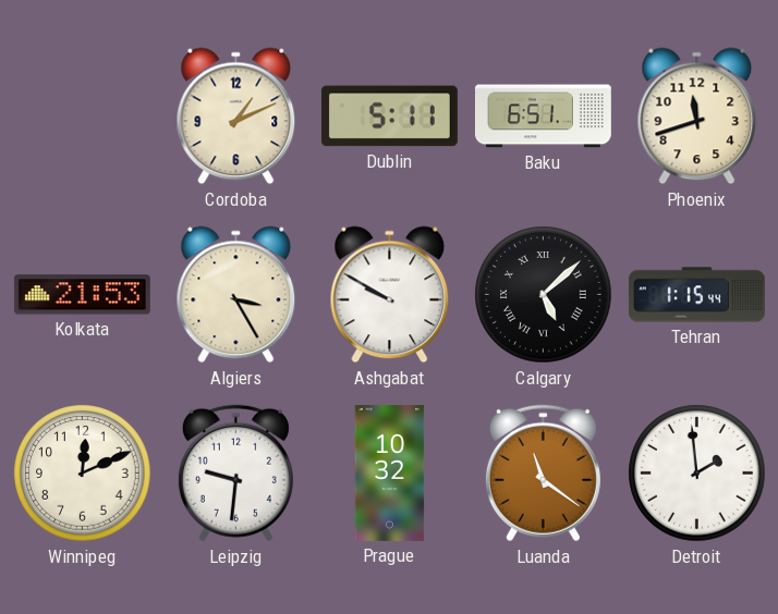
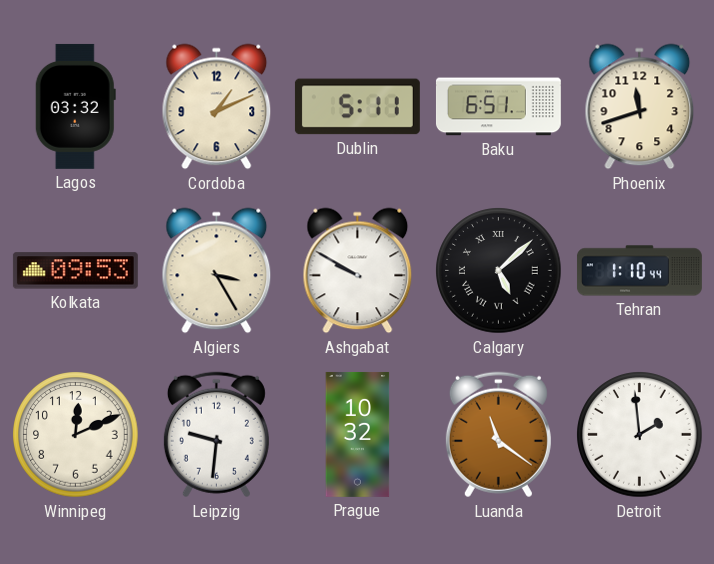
Lagos: none -> 03:32
Kolkata: 21:53 -> 09:53
Tehran: 1:15 -> 1:10
